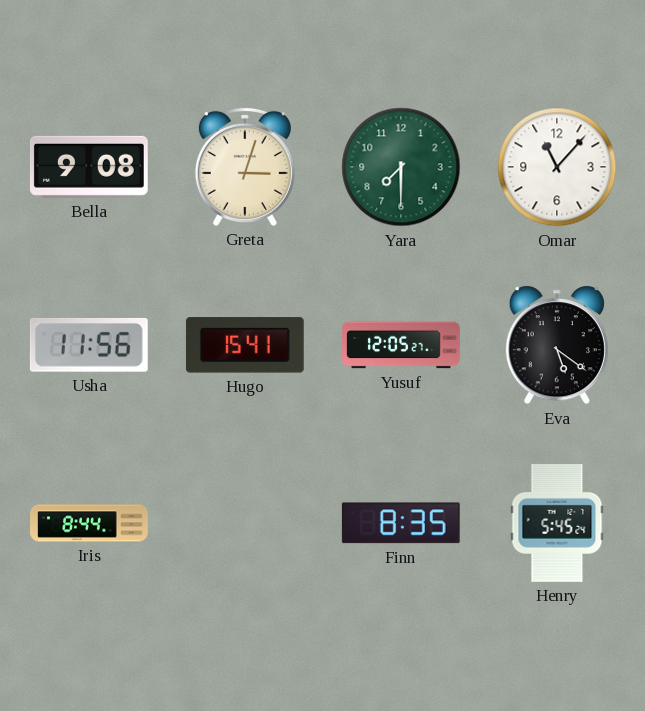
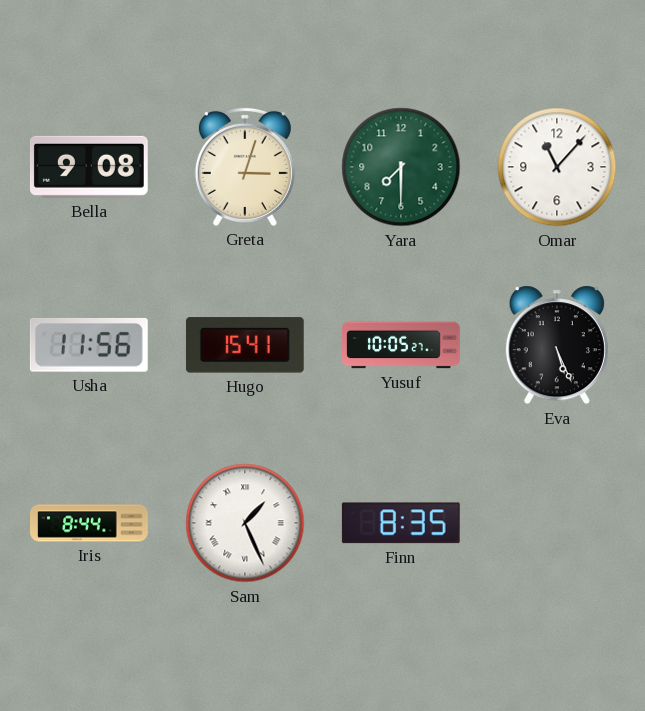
Yusuf: 12:05 -> 10:05
Eva: 5:21 -> 5:26
Sam: none -> 1:26
Henry: 5:45 -> none
